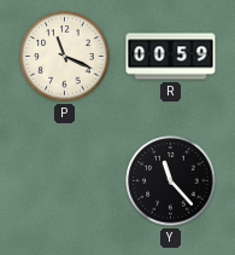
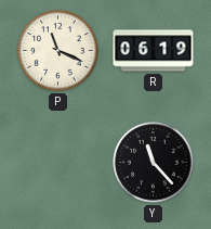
R: 00:59 -> 06:19
